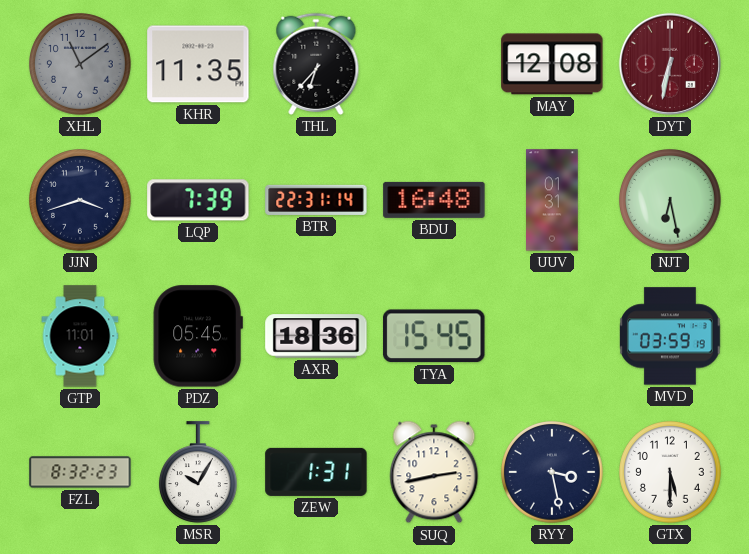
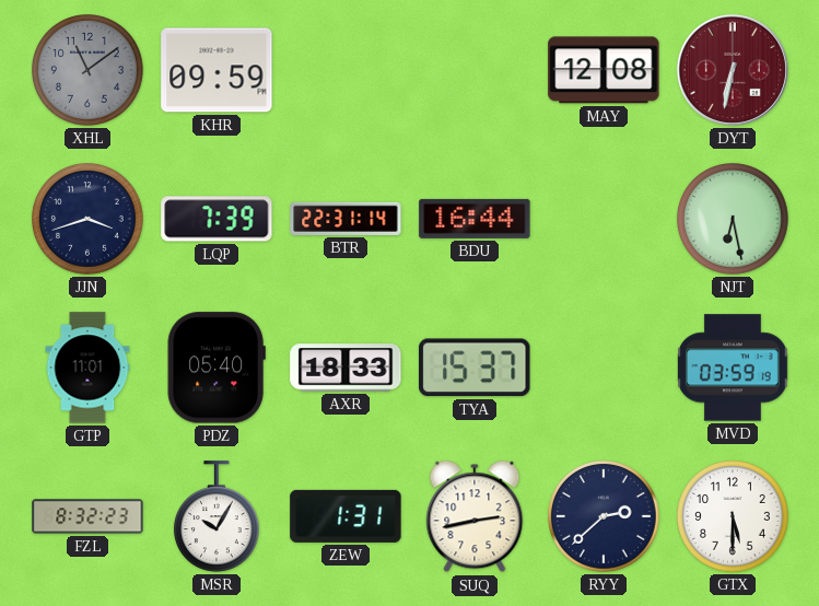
KHR: 11:35 -> 09:59
THL: 6:37 -> none
BDU: 16:48 -> 16:44
UUV: 01:31 -> none
PDZ: 05:45 -> 05:40
AXR: 18:36 -> 18:33
TYA: 15:45 -> 15:37
RYY: 3:28 -> 2:38
